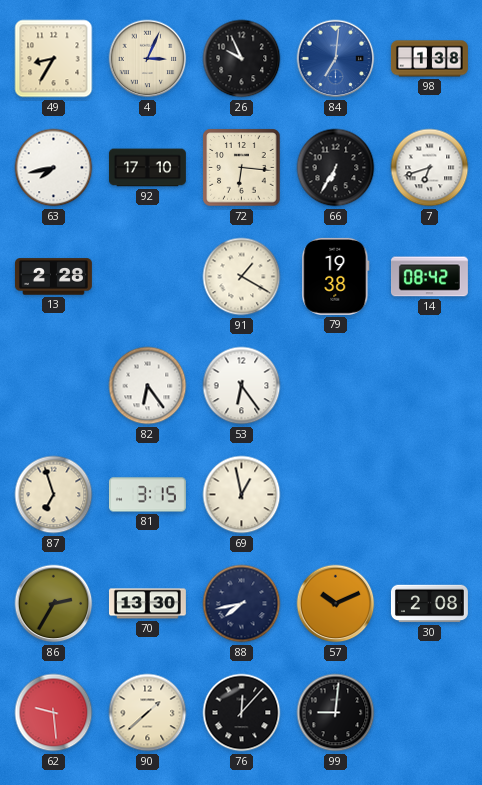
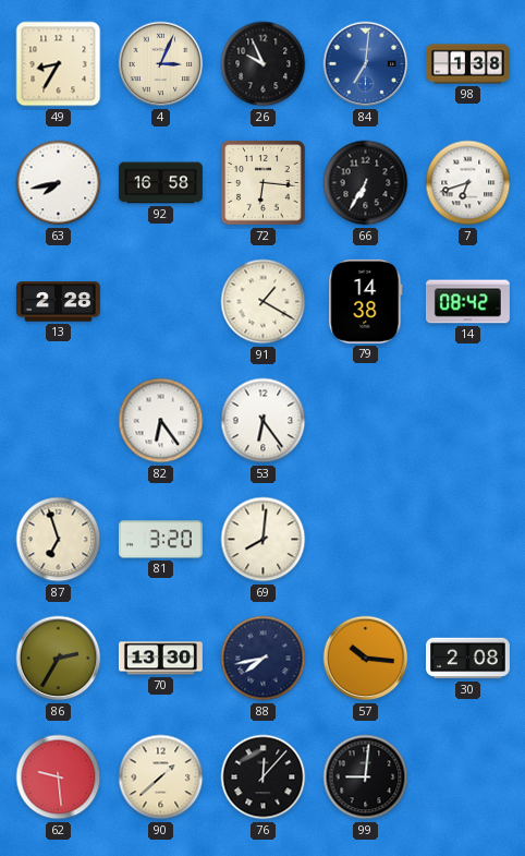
92: 17:10 -> 16:58
79: 19:38 -> 14:38
81: 3:15 -> 3:20
69: 12:58 -> 8:01
57: 10:11 -> 10:16
